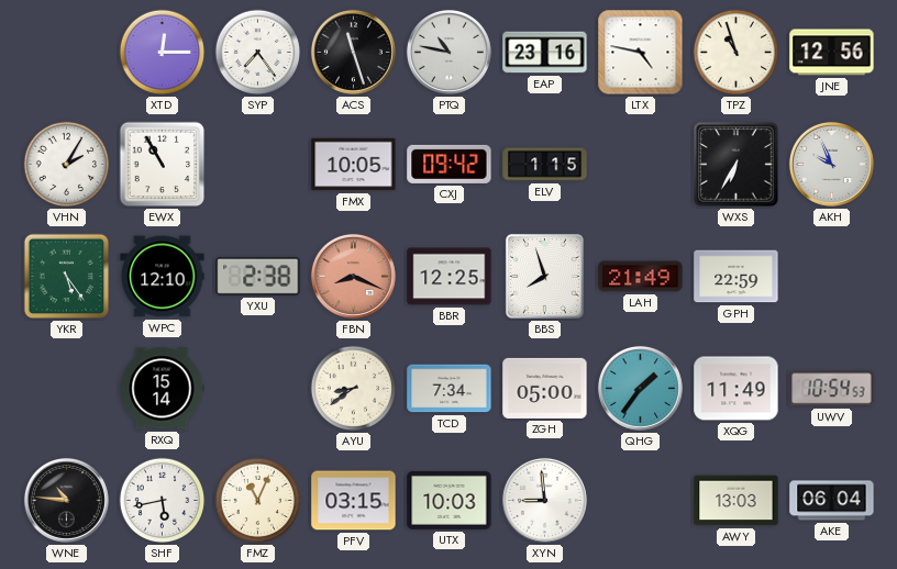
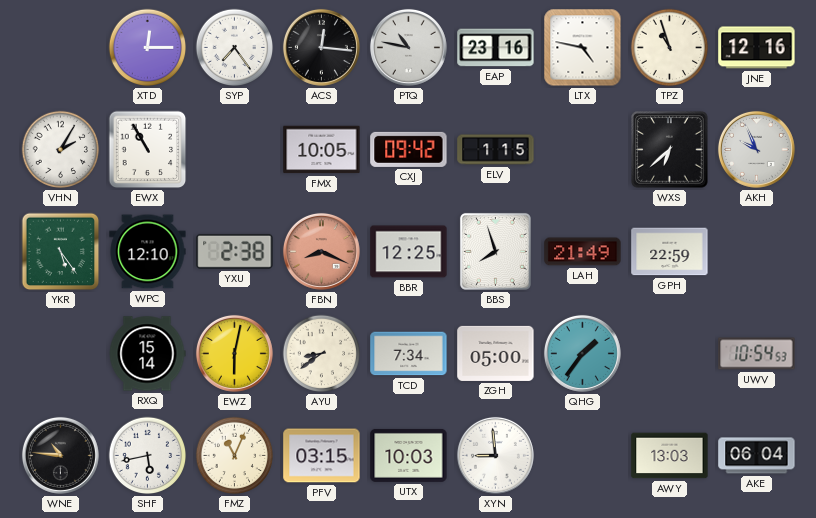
ACS: 11:27 -> 12:16
JNE: 12:56 -> 12:16
WXS: 6:35 -> 6:38
EWZ: none -> 6:02
XQG: 11:49 -> none
